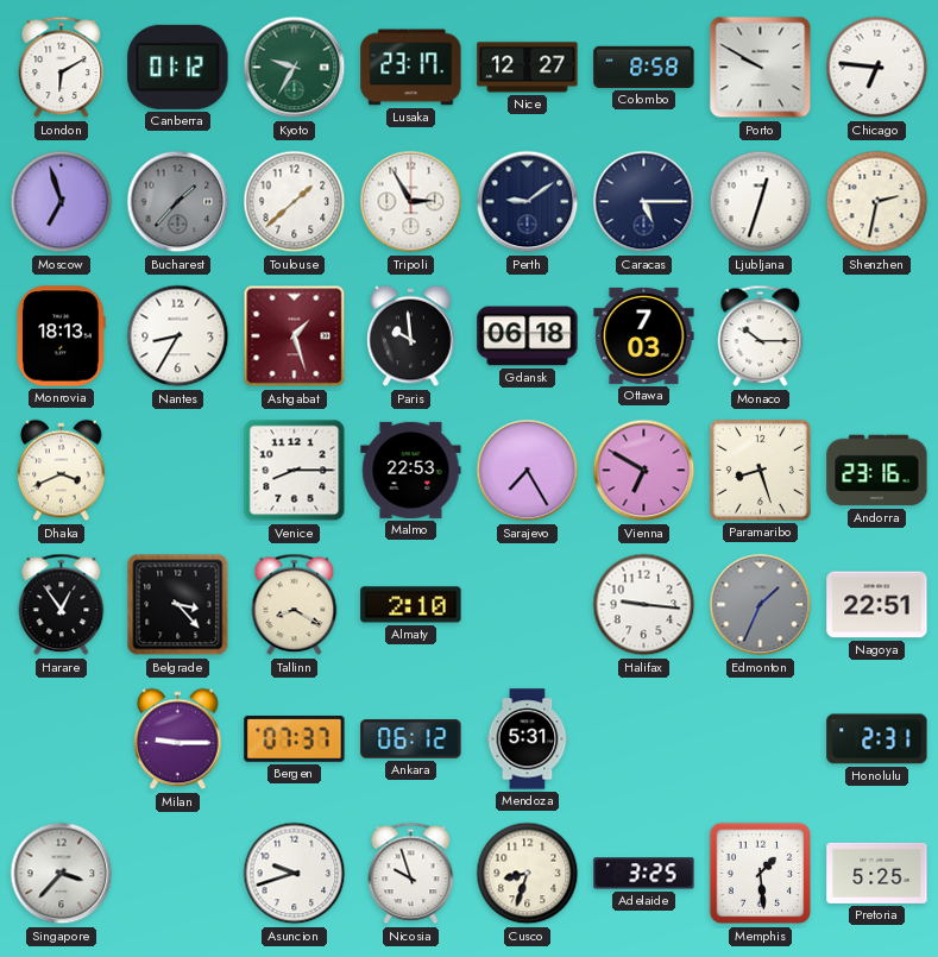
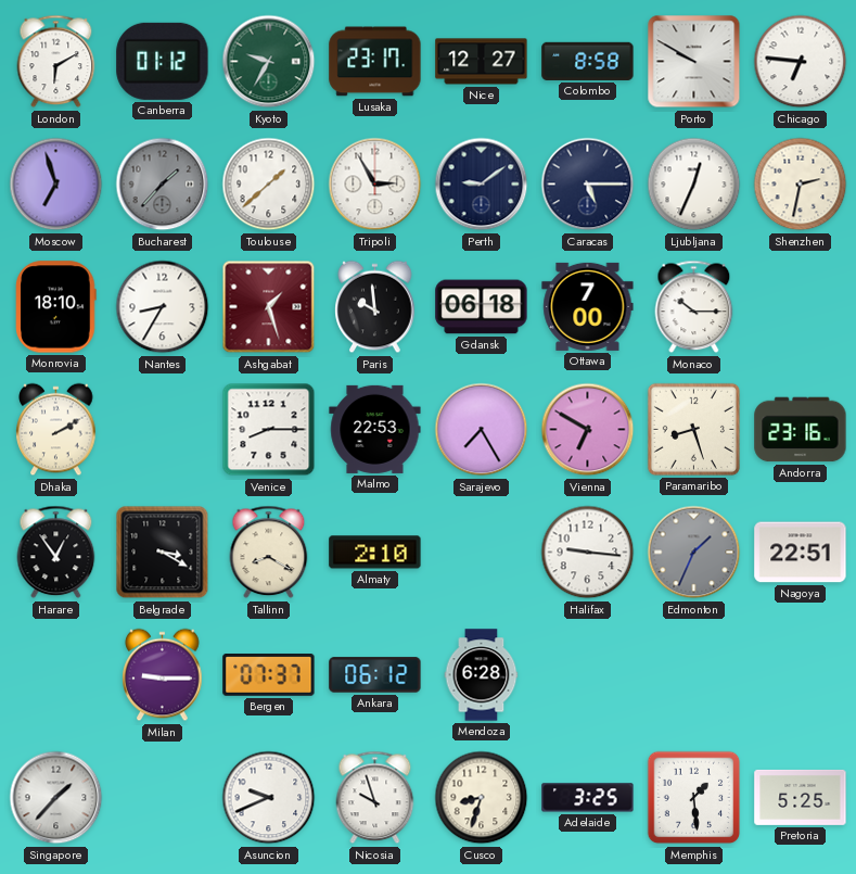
Ljubljana: 12:33 -> 12:34
Monrovia: 18:13 -> 18:10
Ottawa: 7:03 -> 7:00
Dhaka: 3:41 -> 2:10
Belgrade: 3:23 -> 3:20
Mendoza: 5:31 -> 6:28
Honolulu: 2:31 -> none
Singapore: 3:37 -> 1:37
Asuncion: 9:42 -> 9:41
